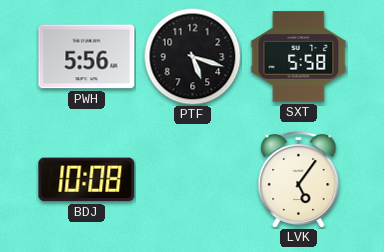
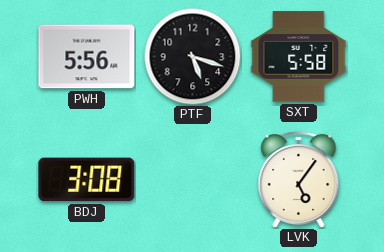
BDJ: 10:08 -> 3:08
